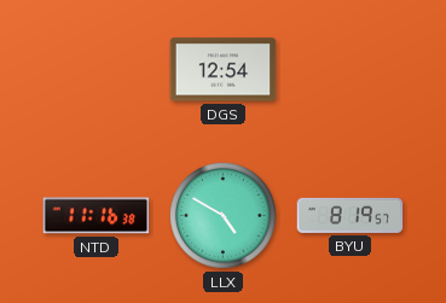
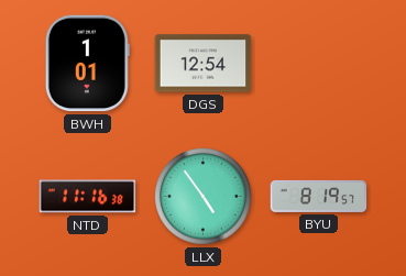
BWH: none -> 1:01
LLX: 4:50 -> 4:54
